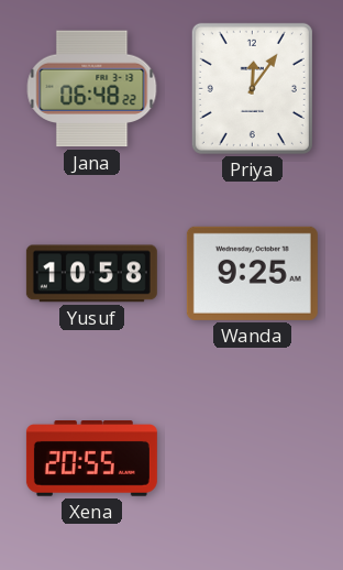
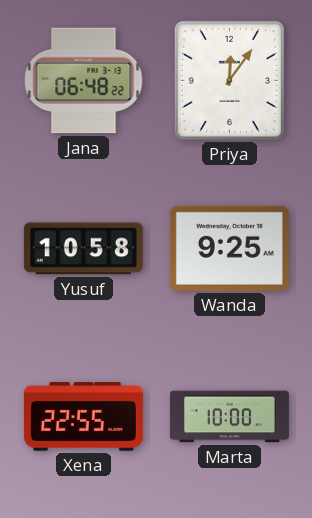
Xena: 20:55 -> 22:55
Marta: none -> 10:00
